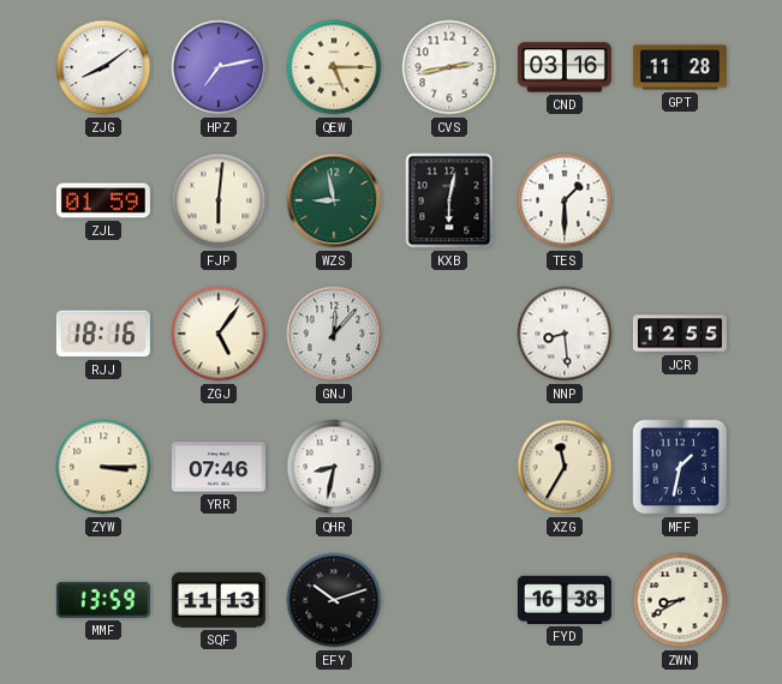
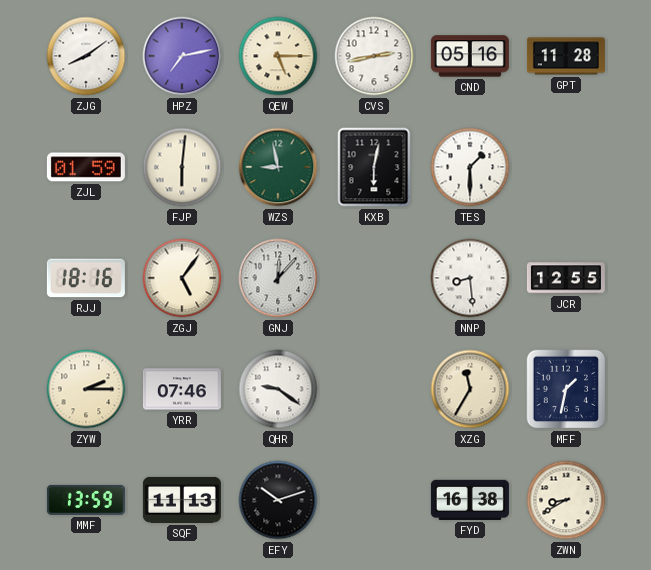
CND: 03:16 -> 05:16
ZYW: 3:15 -> 2:15
QHR: 8:32 -> 9:21
